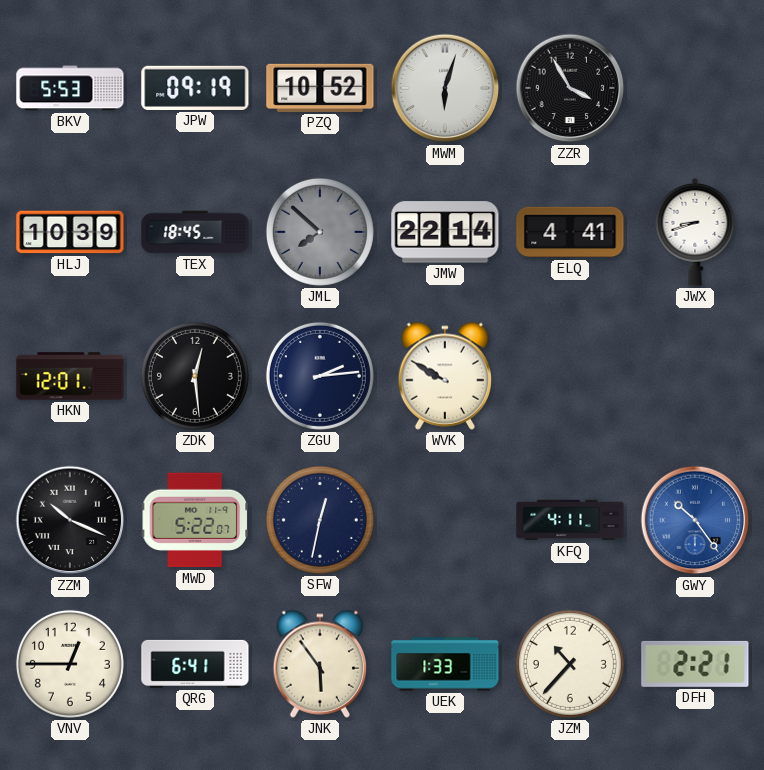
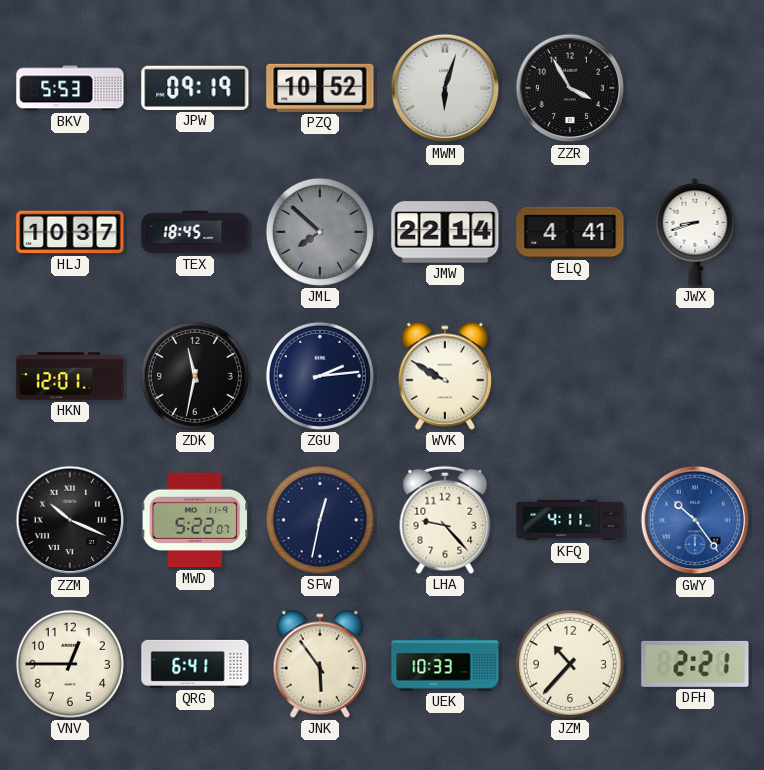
HLJ: 10:39 -> 10:37
ZDK: 12:29 -> 11:32
LHA: none -> 9:23
UEK: 1:33 -> 10:33
